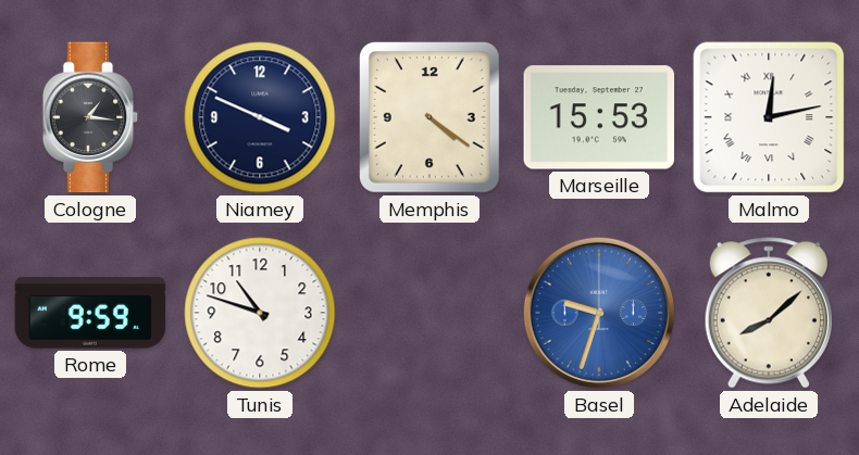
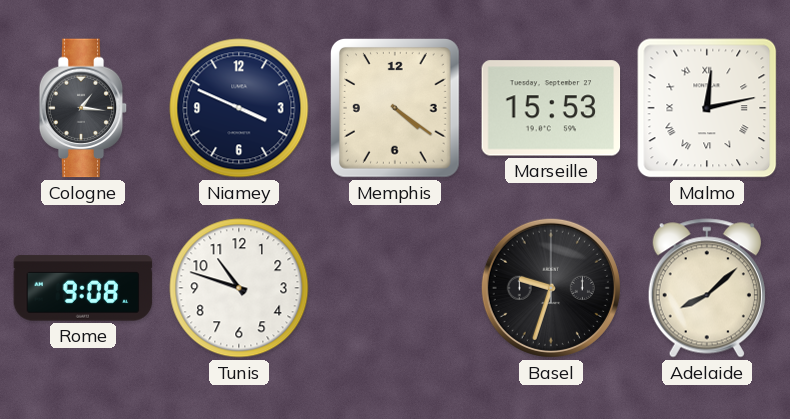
Rome: 9:59 -> 9:08
Basel dial: blue -> black
